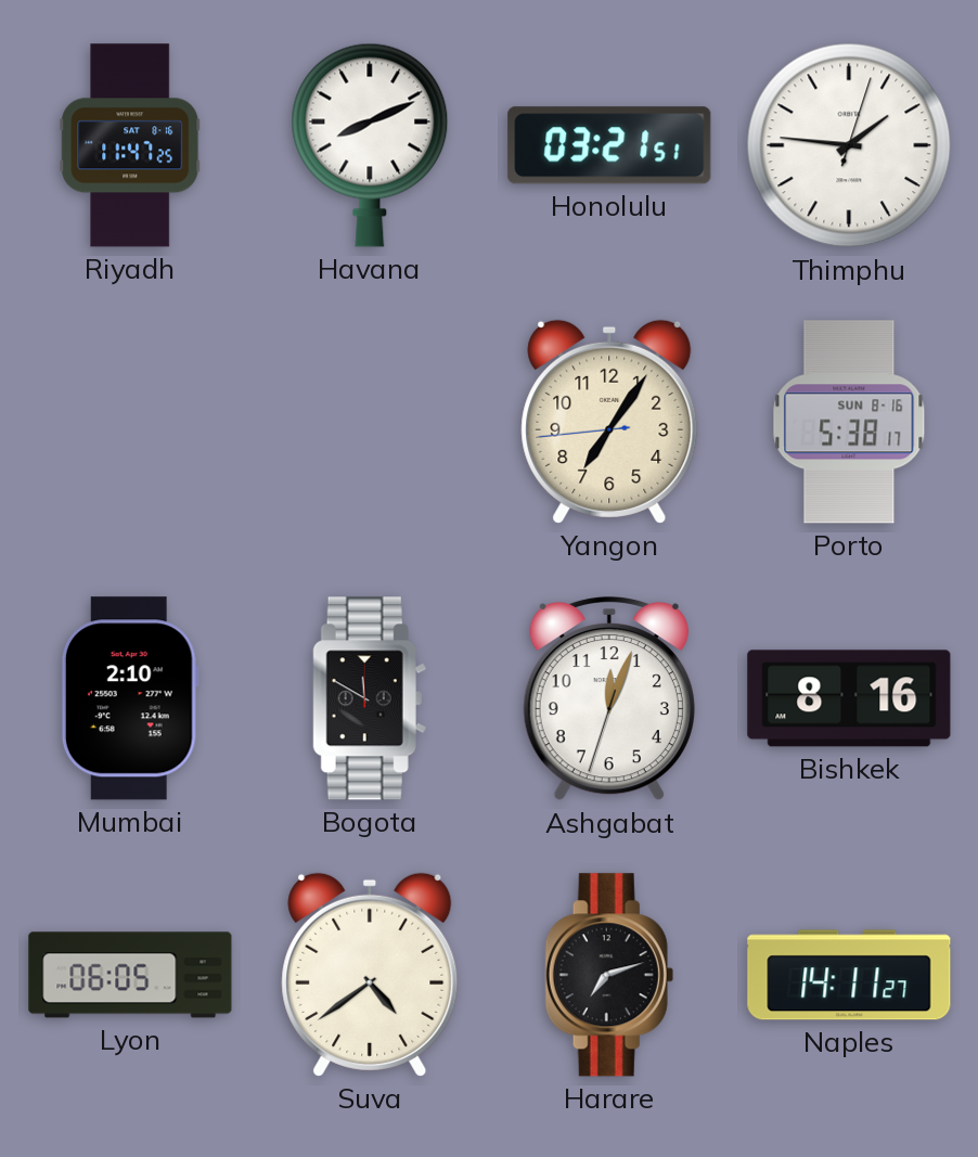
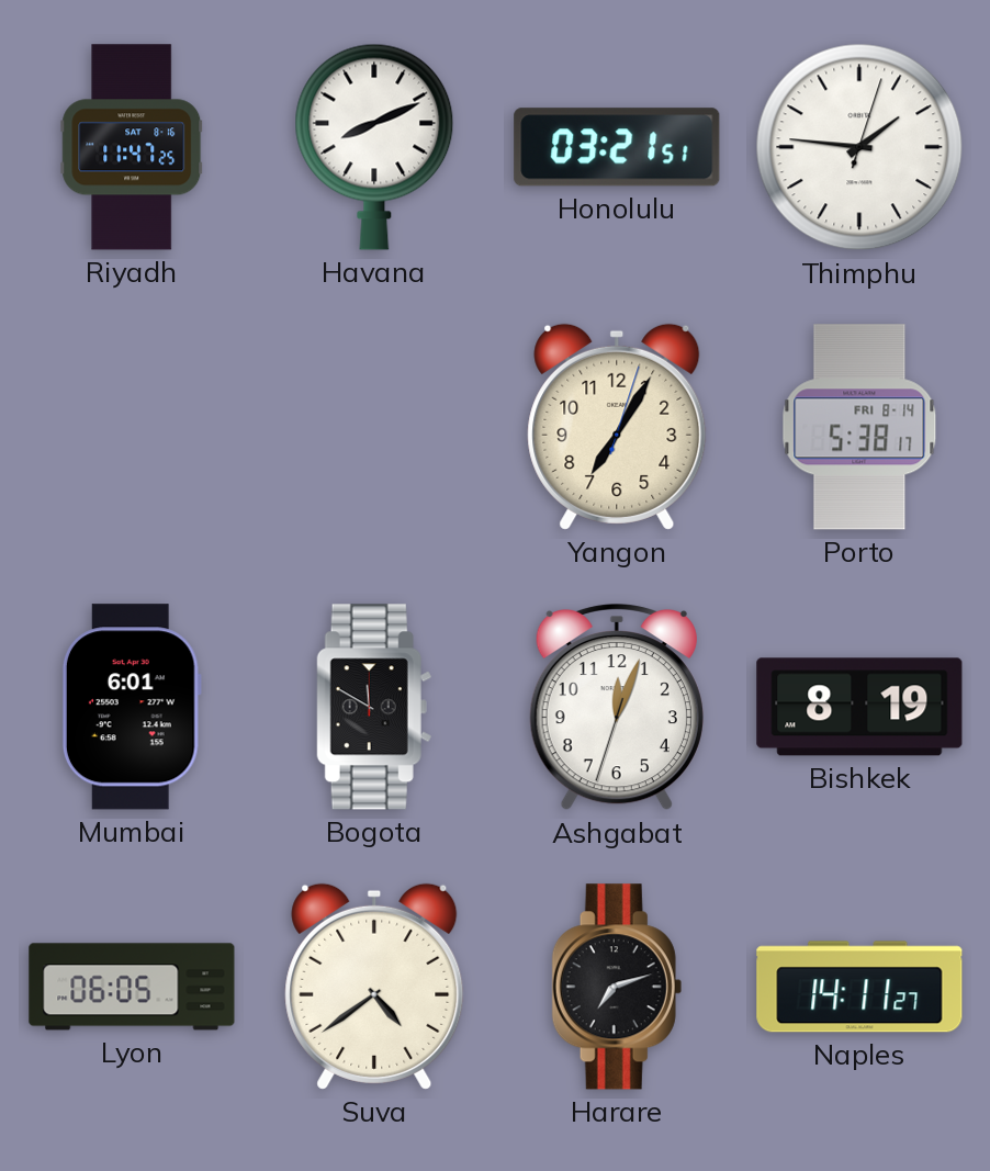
Yangon: 7:05:44 -> 7:05:03
Porto date: SUN 8-16 -> FRI 8-14
Mumbai: 2:10 -> 6:01
Bishkek: 8:16 -> 8:19
